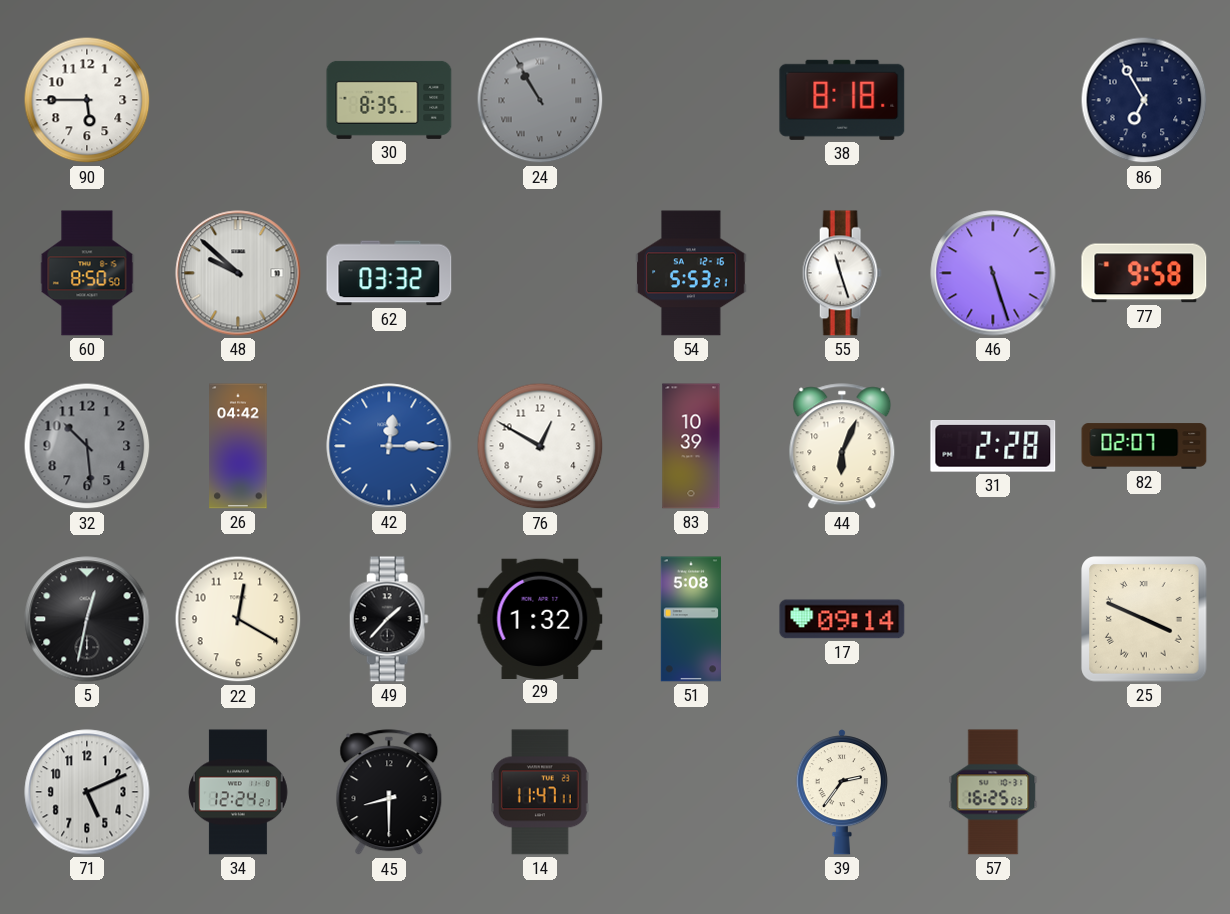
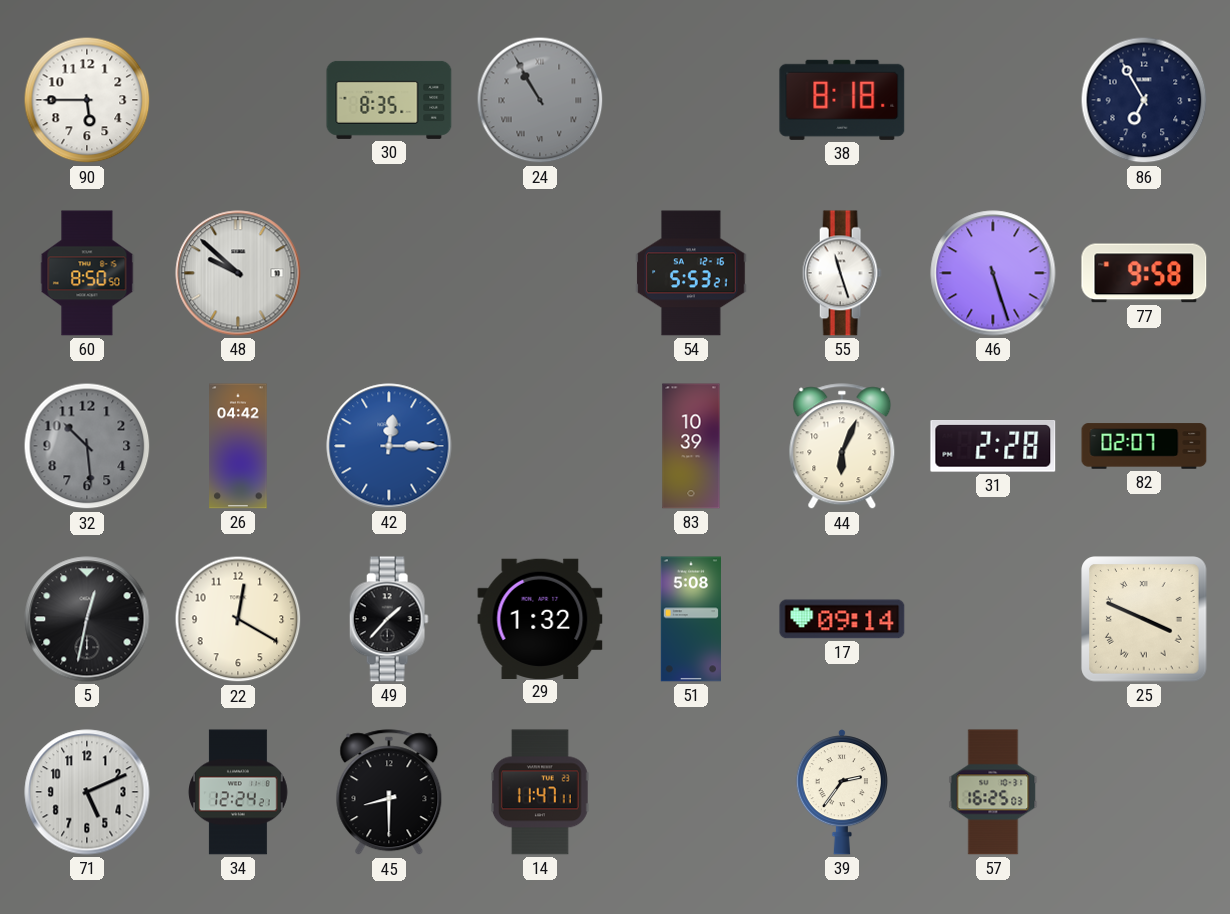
62: 03:32 -> none
76: 12:50 -> none
